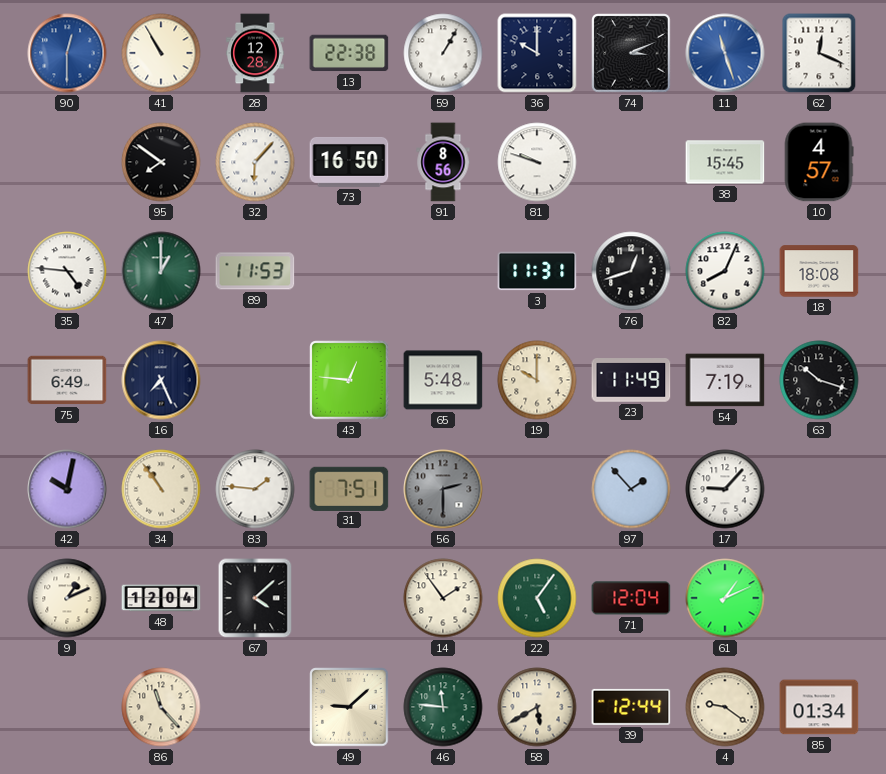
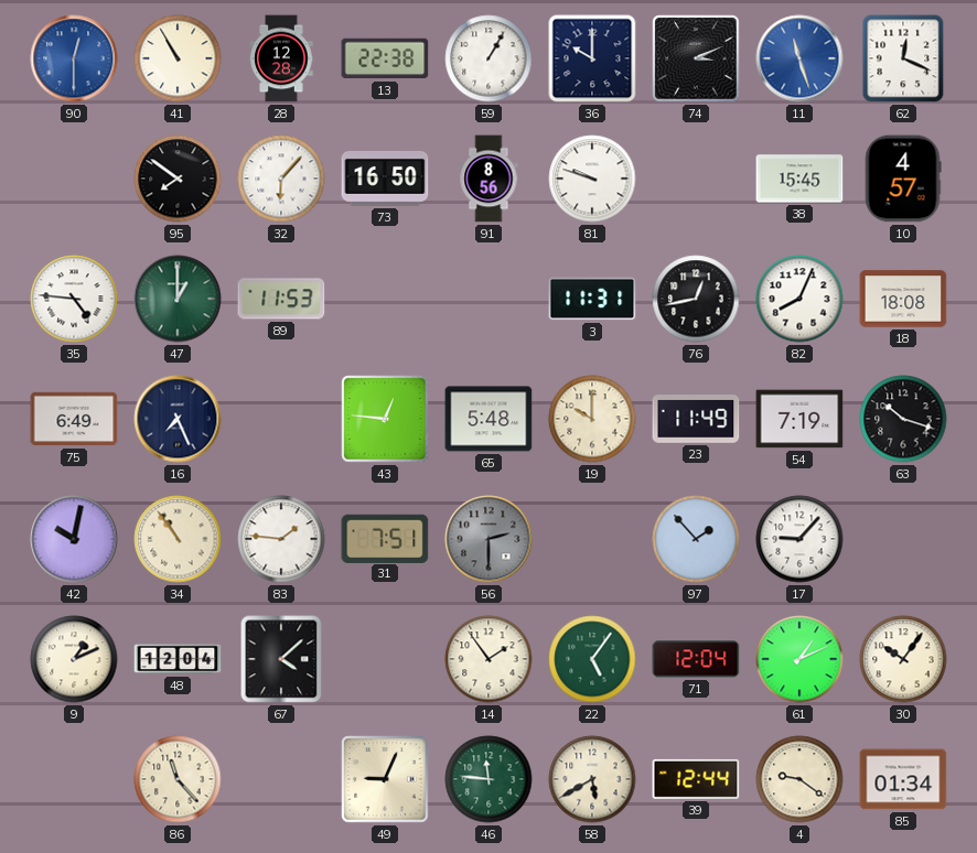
76: 12:42 -> 12:43
30: none -> 10:06
49: 9:08 -> 9:04
